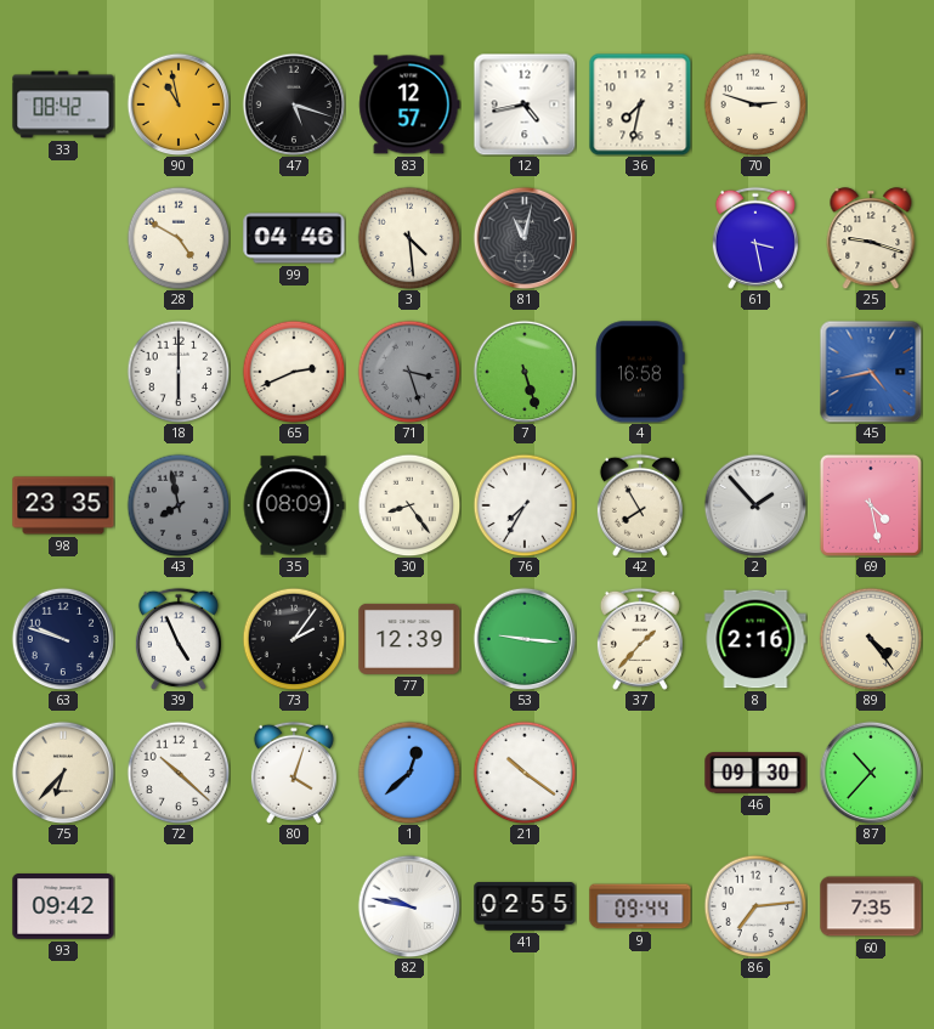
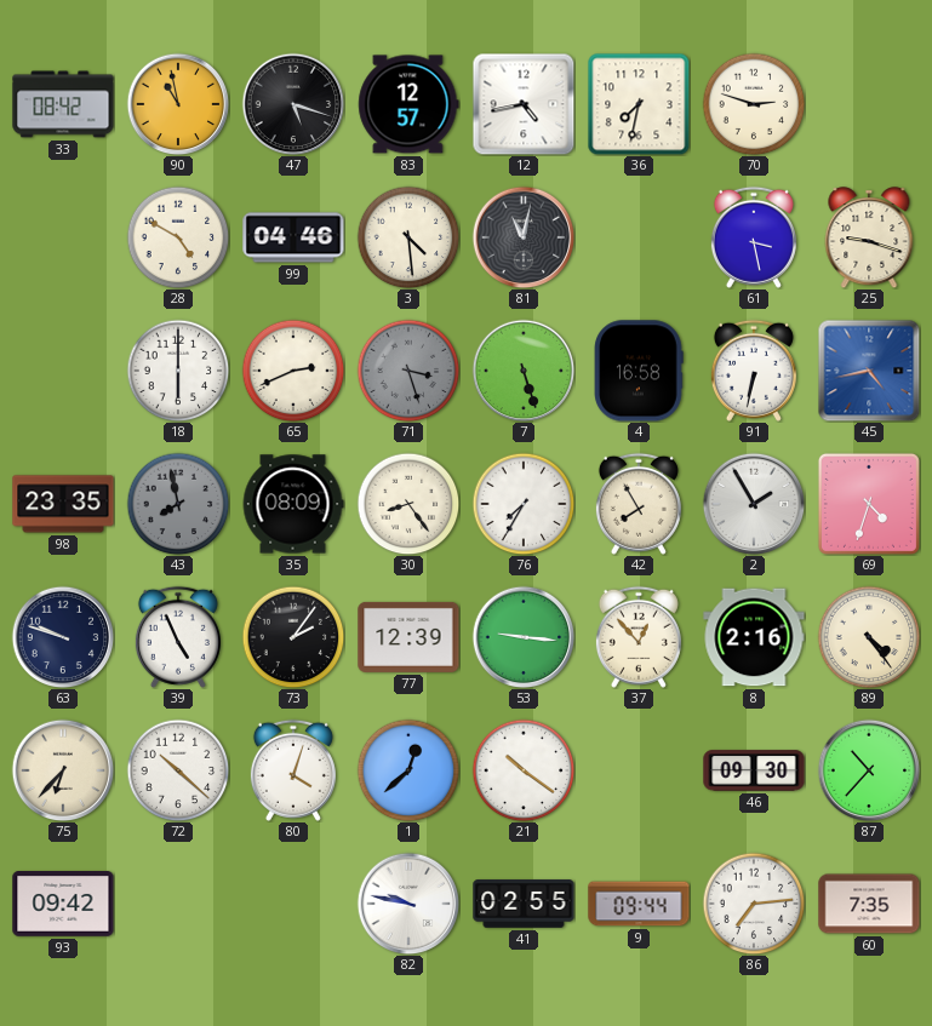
91: none -> 6:32
2: 1:53 -> 1:55
69: 4:28 -> 4:33
37: 1:37 -> 12:53
